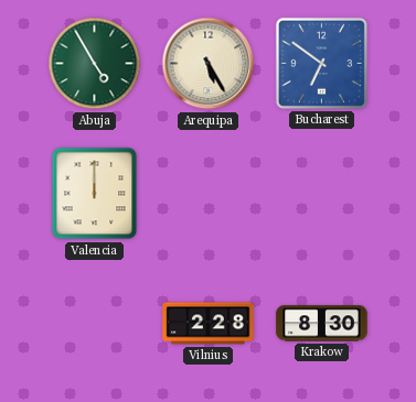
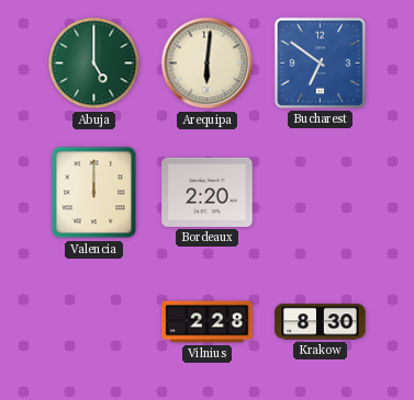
Abuja: 4:55 -> 5:00
Arequipa: 5:25 -> 6:01
Bordeaux: none -> 2:20
